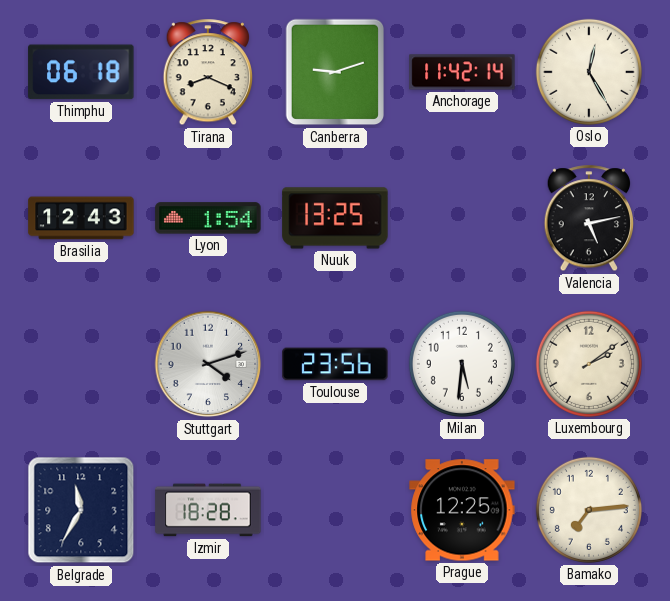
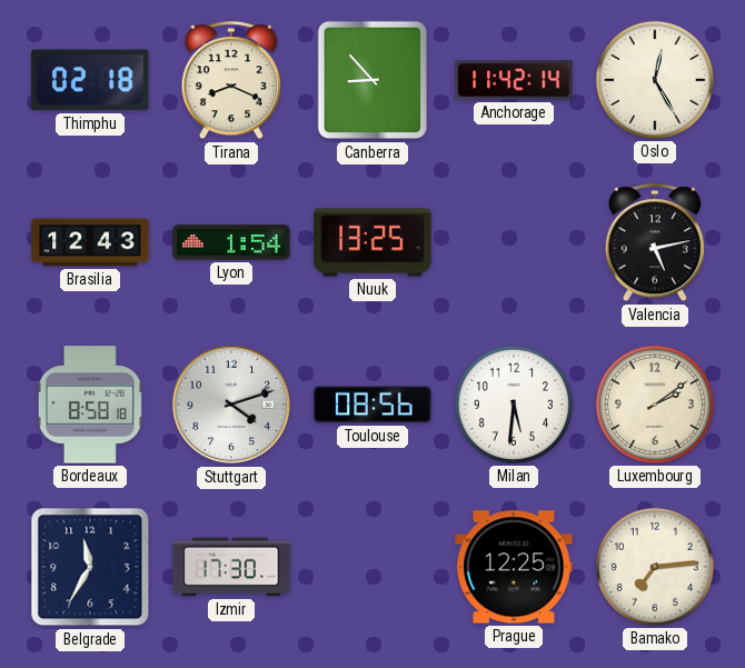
Thimphu: 06:18 -> 02:18
Canberra: 9:12 -> 8:53
Bordeaux: none -> 8:58
Toulouse: 23:56 -> 08:56
Izmir: 18:28 -> 17:30
